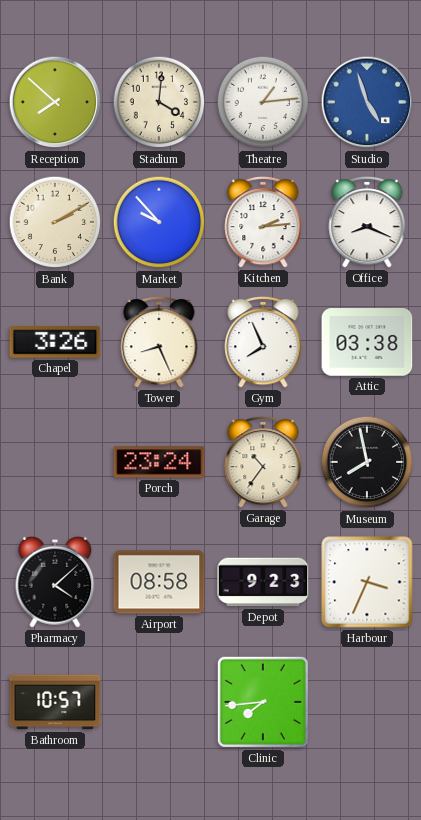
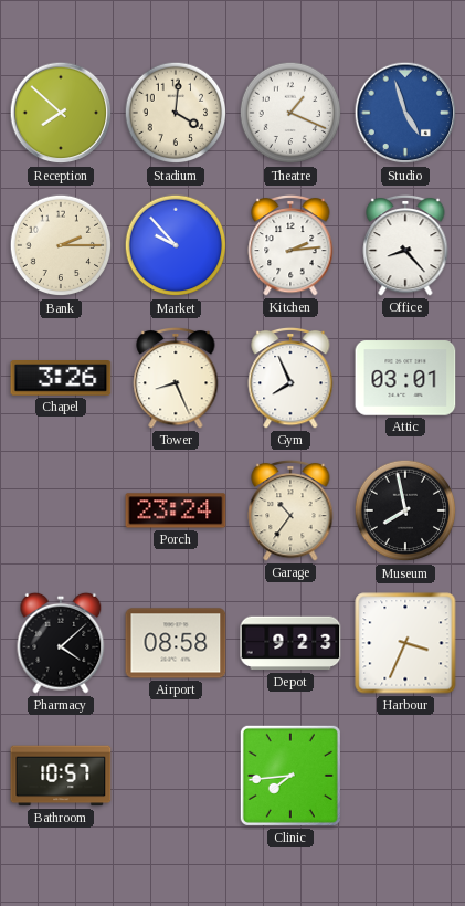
Theatre: 1:14 -> 1:19
Bank: 2:10 -> 2:15
Office: 8:19 -> 8:23
Attic: 03:38 -> 03:01
